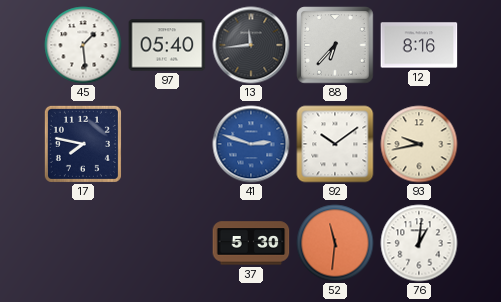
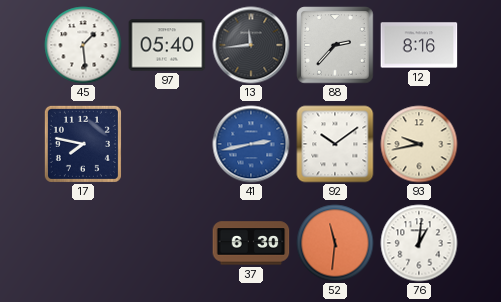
88: 6:37 -> 2:37
41: 2:48 -> 2:43
37: 5:30 -> 6:30
